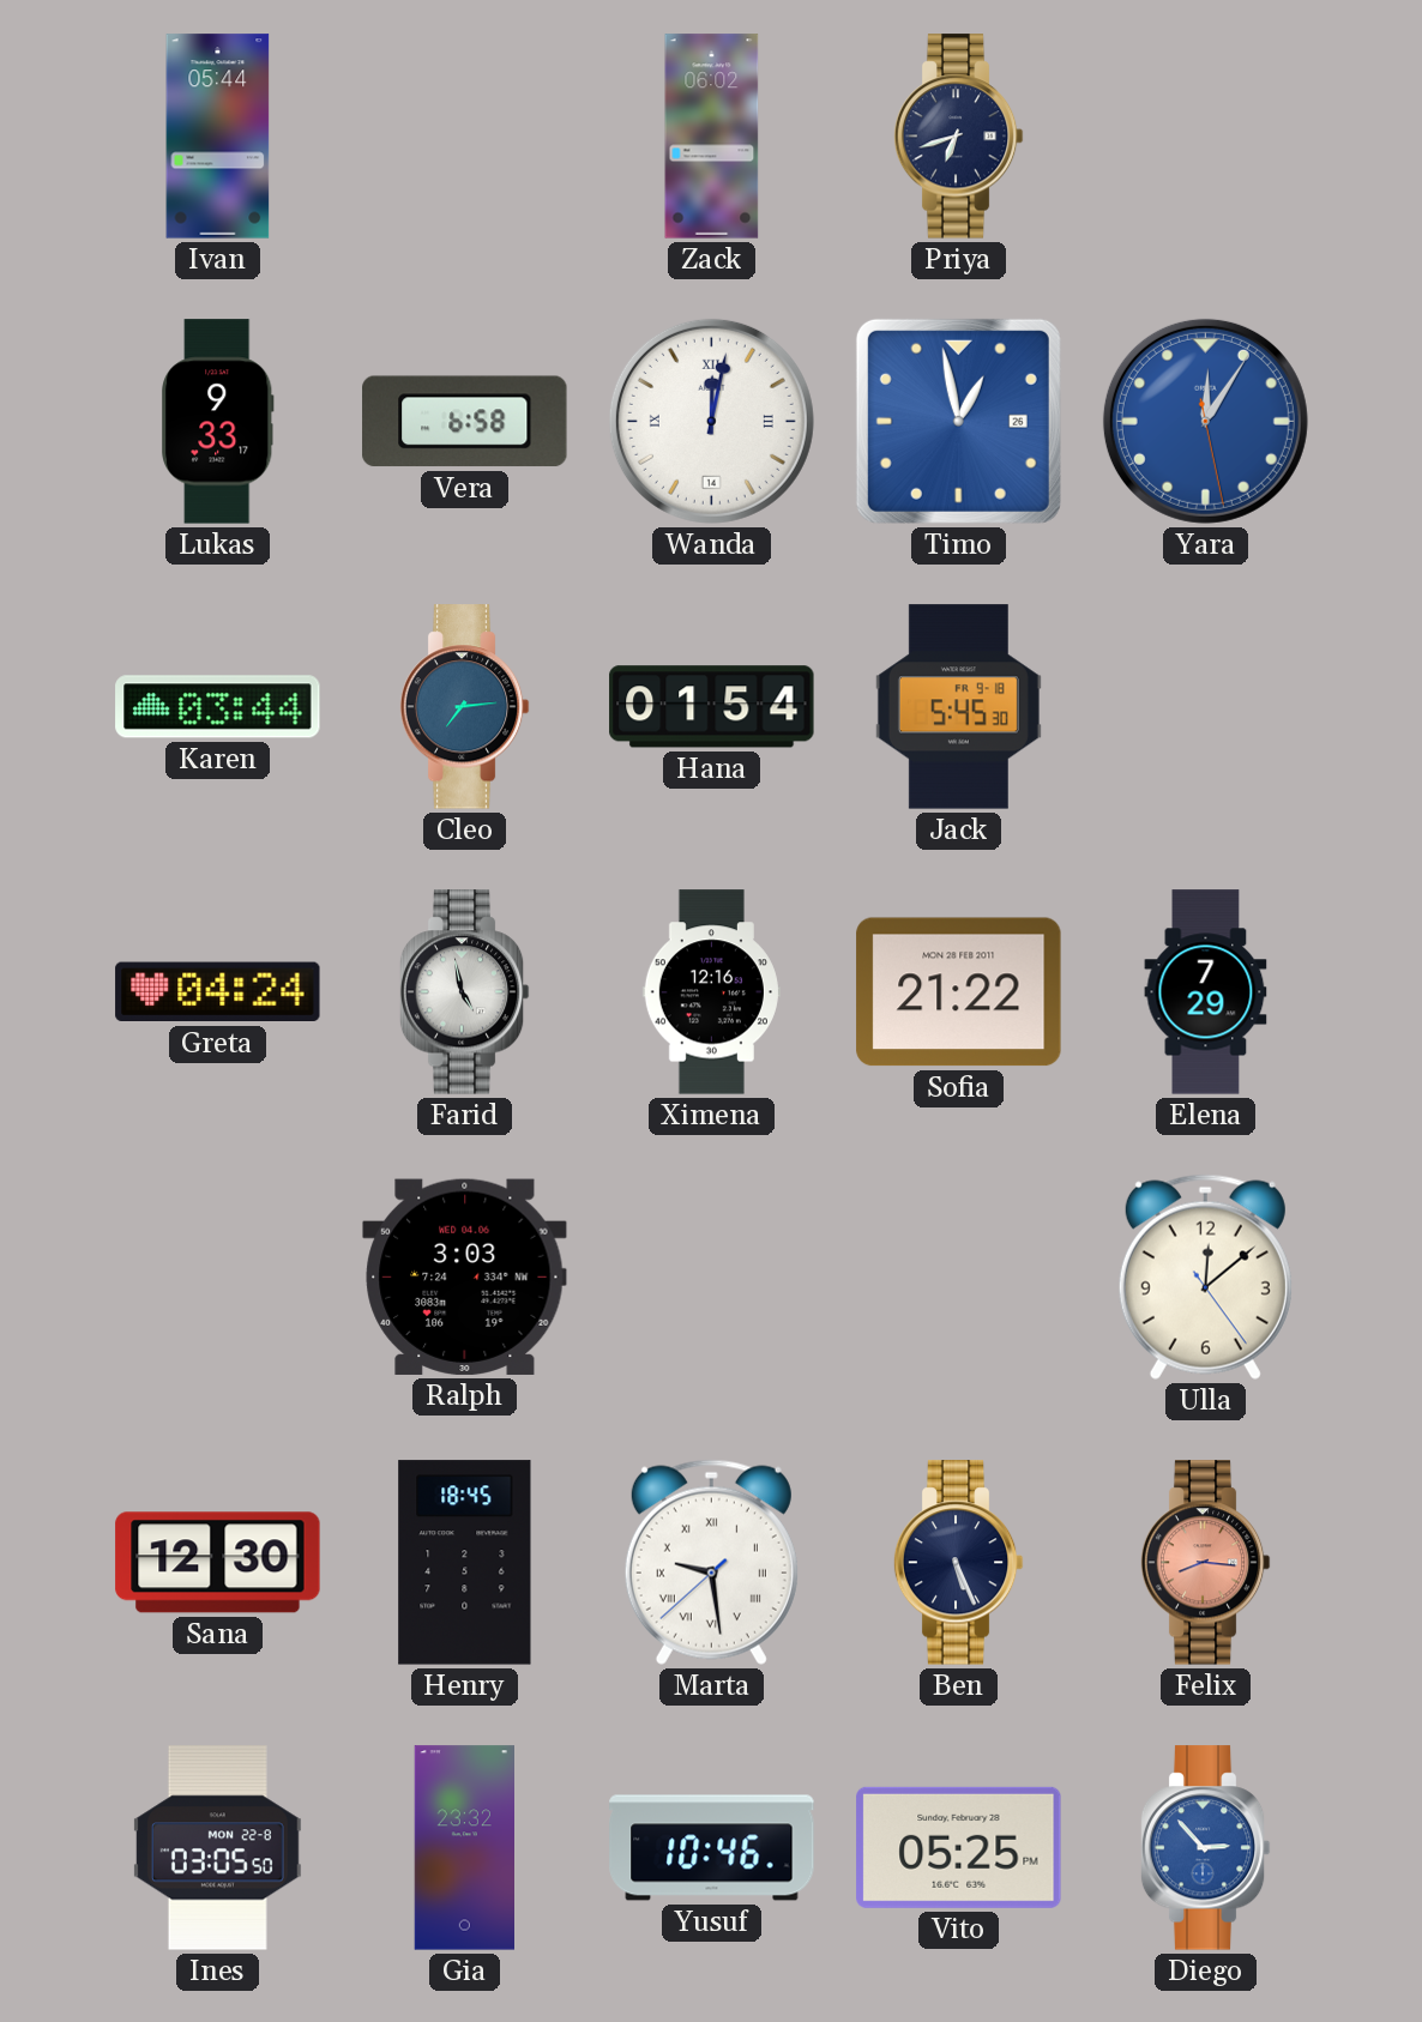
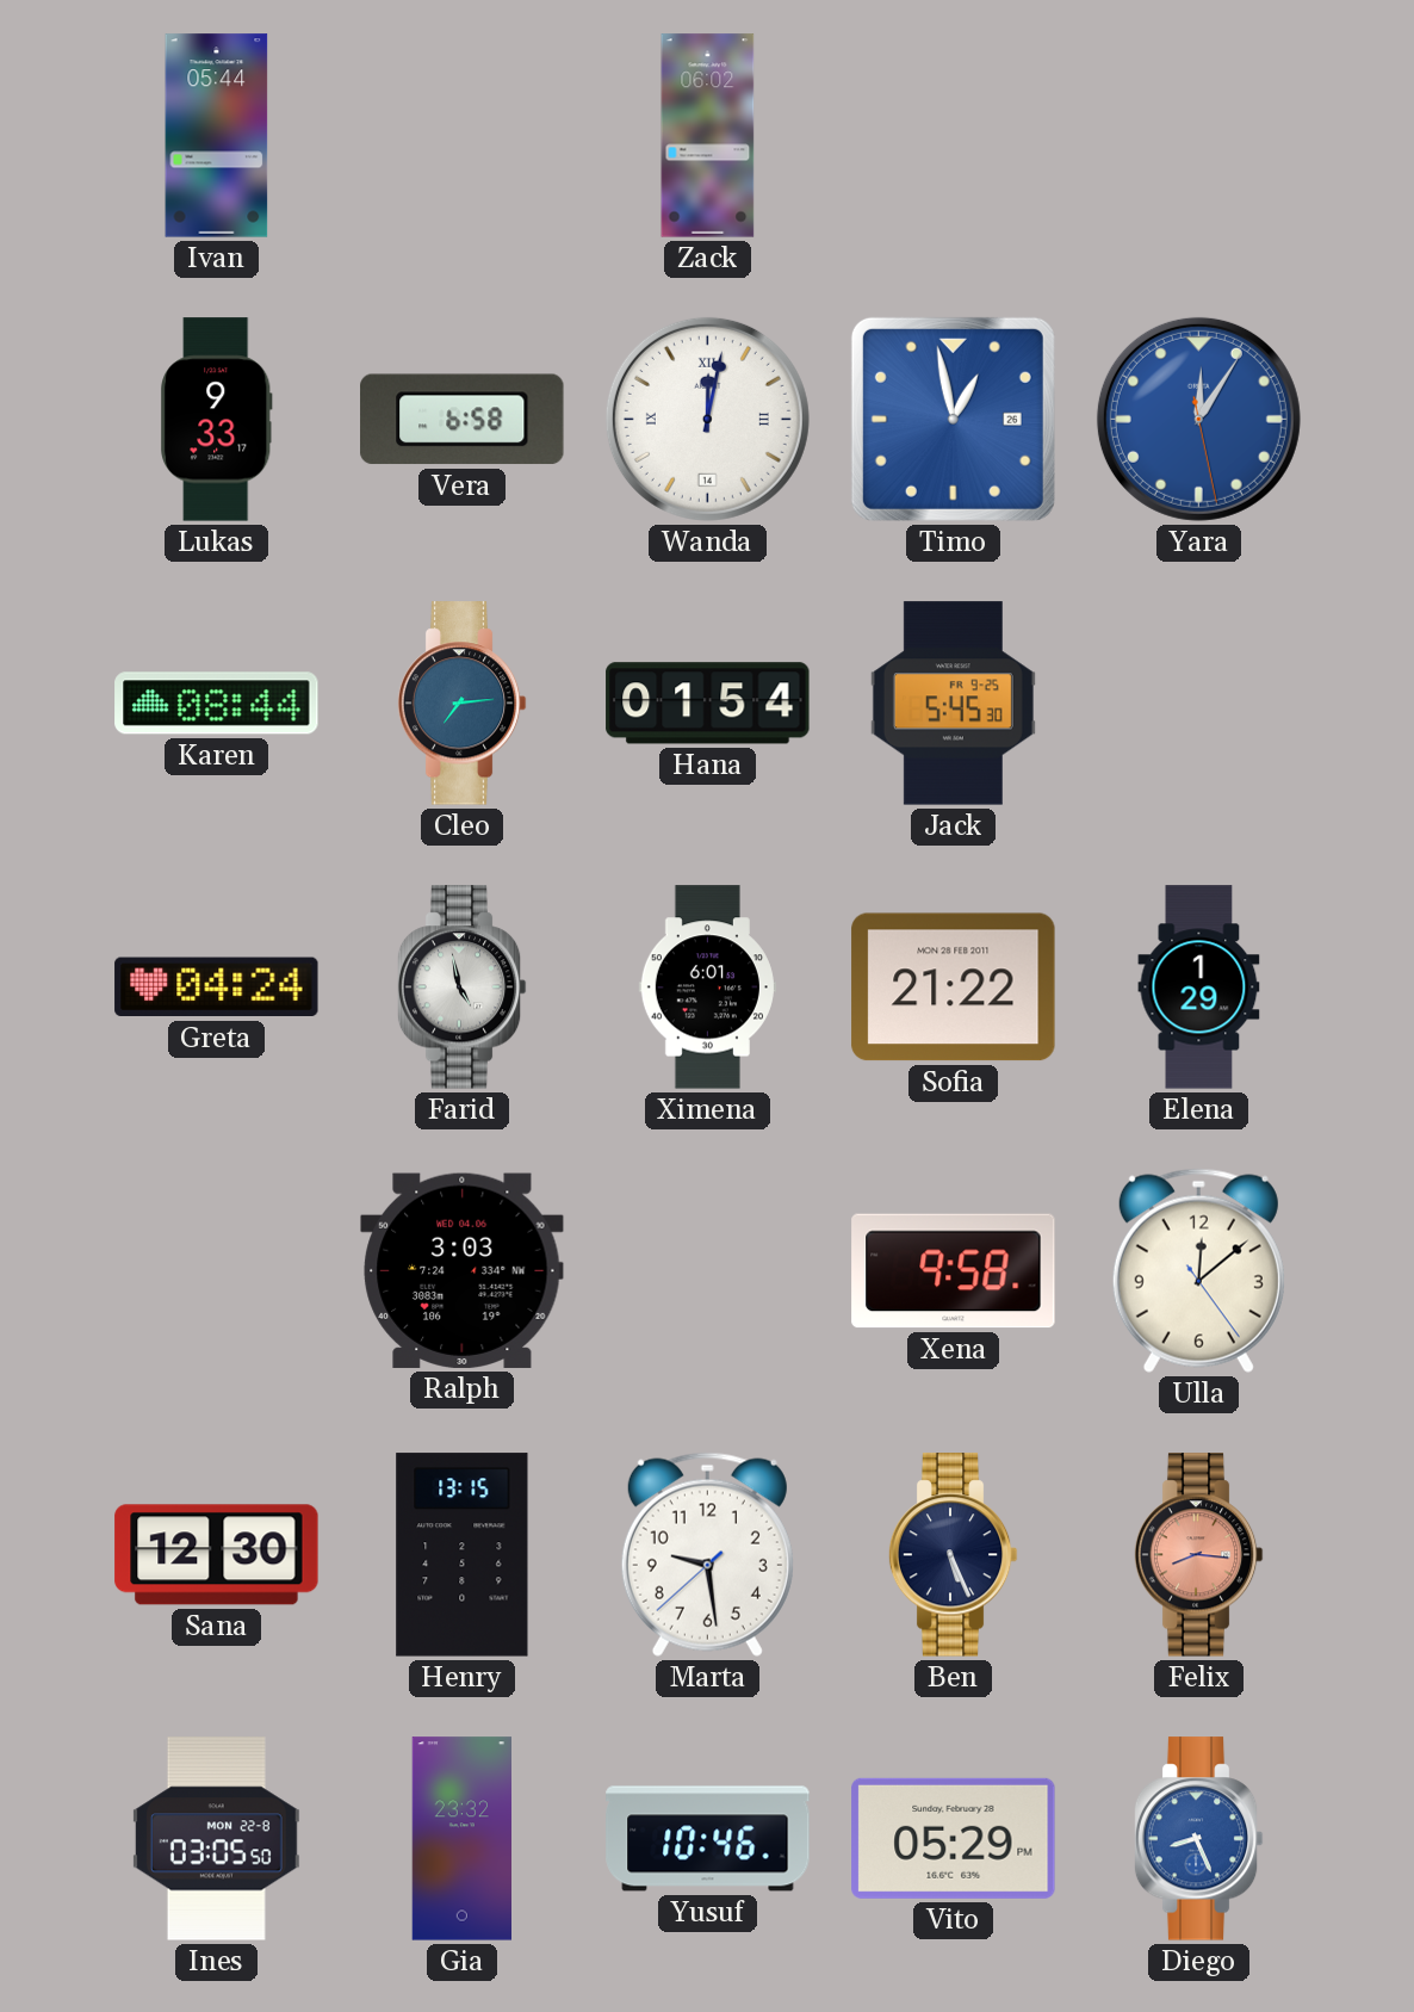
Priya: 6:42 -> none
Karen: 03:44 -> 08:44
Jack date: FR 9-18 -> FR 9-25
Ximena: 12:16 -> 6:01
Elena: 7:29 -> 1:29
Xena: none -> 9:58
Henry: 18:45 -> 13:15
Marta numerals: Roman -> Arabic
Vito: 05:25 -> 05:29
Diego: 2:53 -> 8:26
